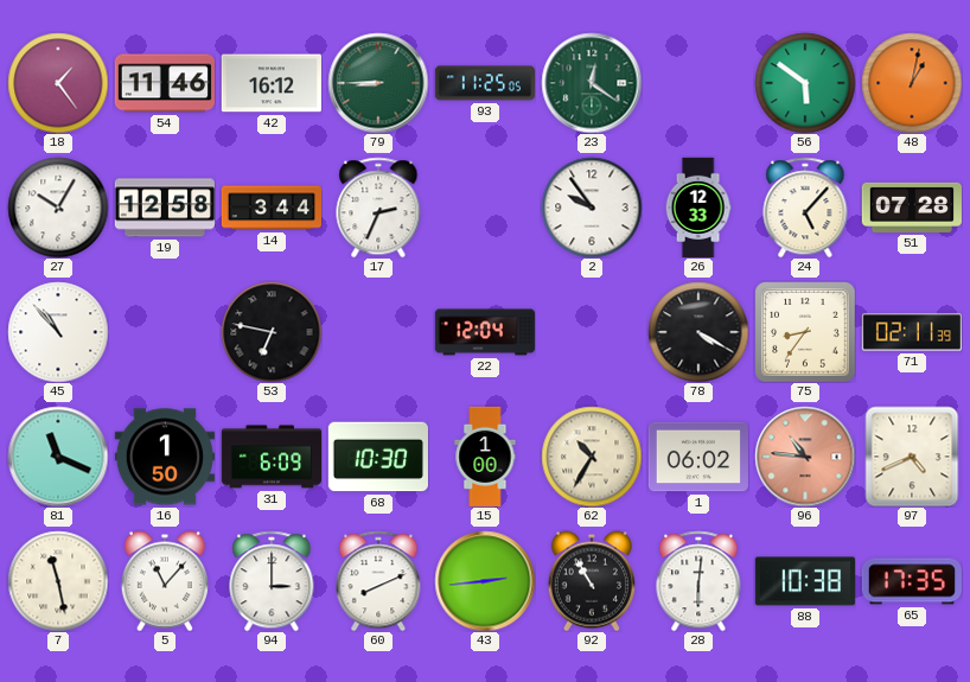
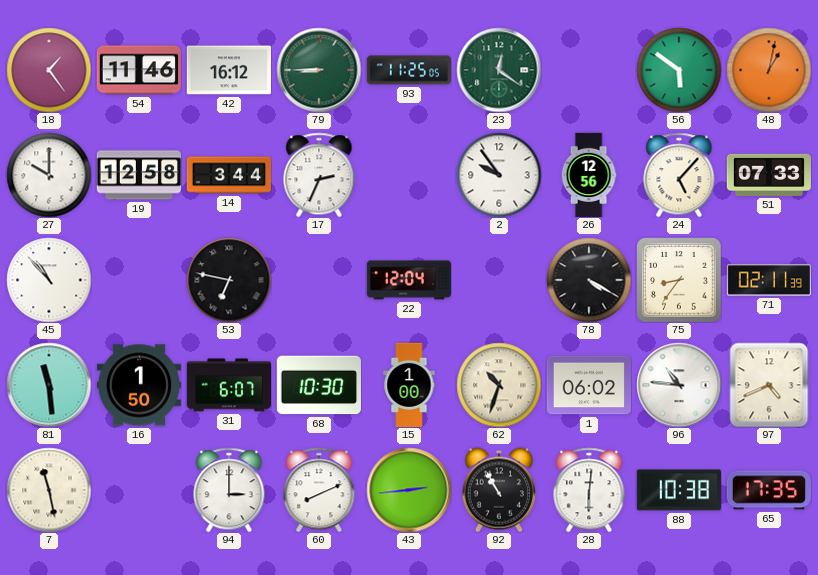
27: 10:05 -> 10:00
26: 12:33 -> 12:56
51: 07:28 -> 07:33
81: 11:19 -> 11:29
31: 6:09 -> 6:07
62: 10:35 -> 10:33
96 dial: salmon -> white
5: 11:07 -> none
